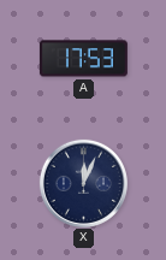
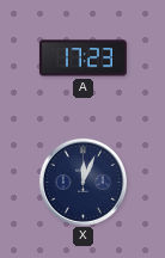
A: 17:53 -> 17:23
